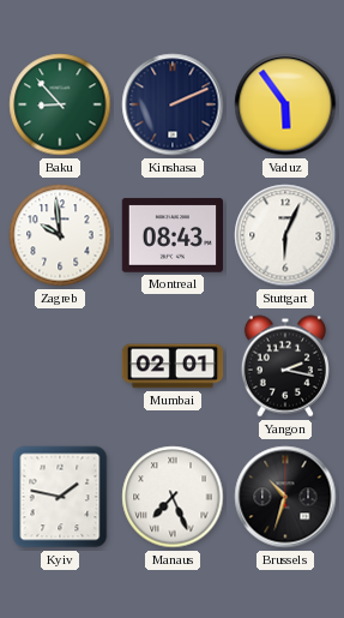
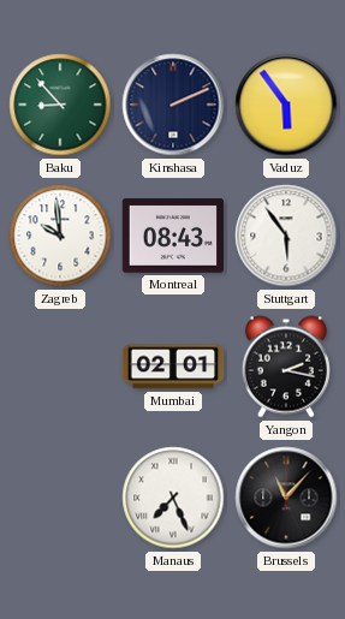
Stuttgart: 6:04 -> 5:54
Kyiv: 1:47 -> none
Brussels: 10:33 -> 11:07
